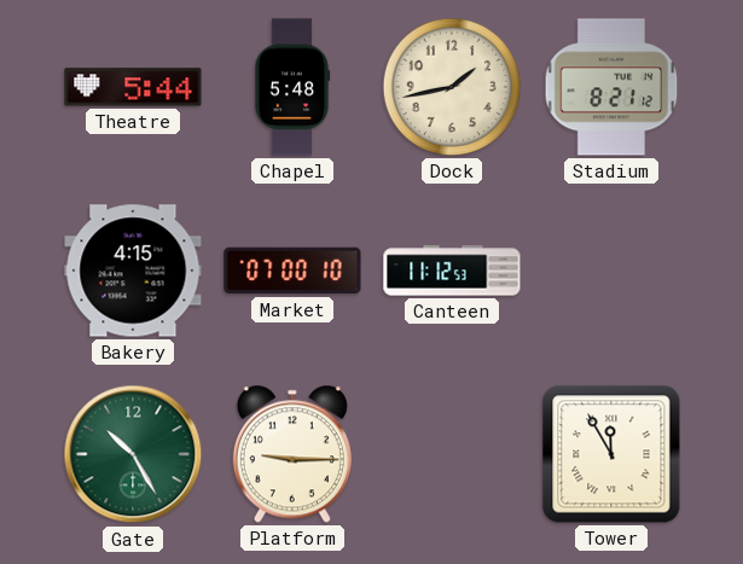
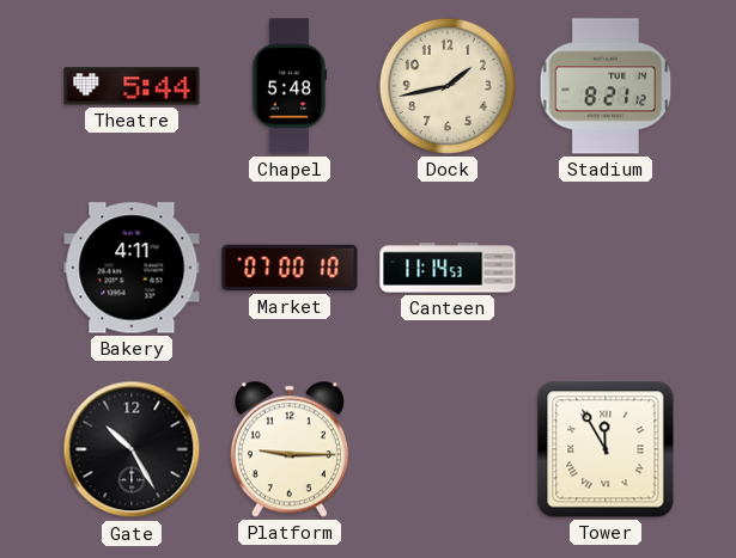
Bakery: 4:15 -> 4:11
Canteen: 11:12 -> 11:14
Gate dial: green -> black
